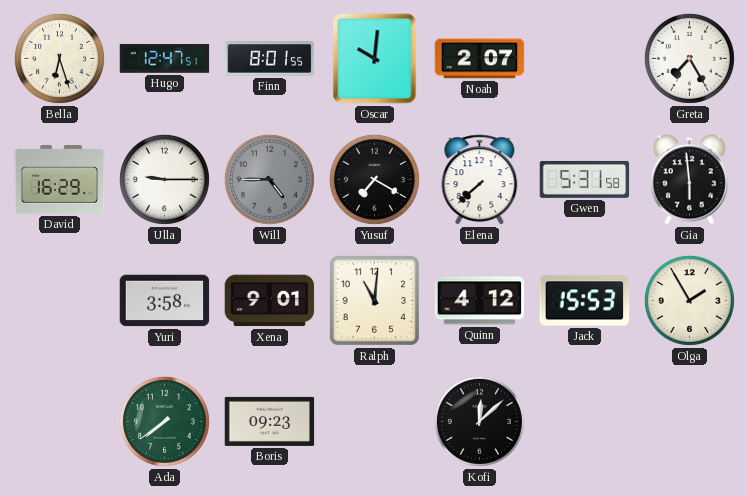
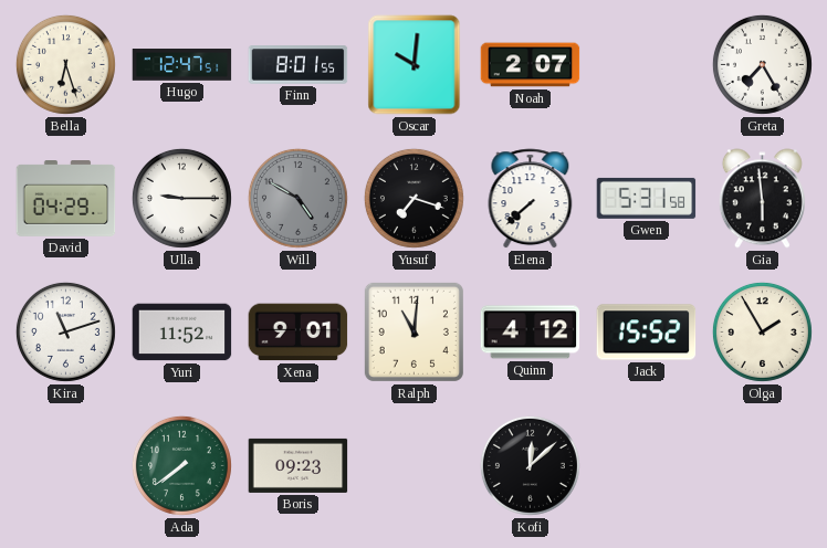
David: 16:29 -> 04:29
Will: 4:45 -> 4:50
Yusuf: 7:20 -> 7:18
Kira: none -> 11:12
Yuri: 3:58 -> 11:52
Jack: 15:53 -> 15:52
